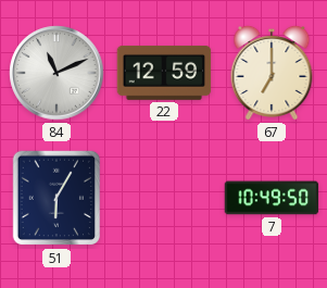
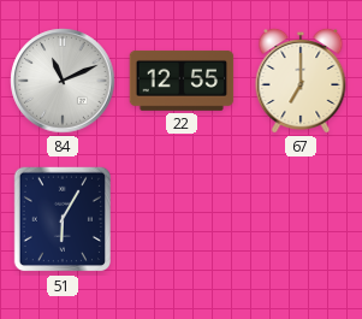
22: 12:59 -> 12:55
7: 10:49 -> none
